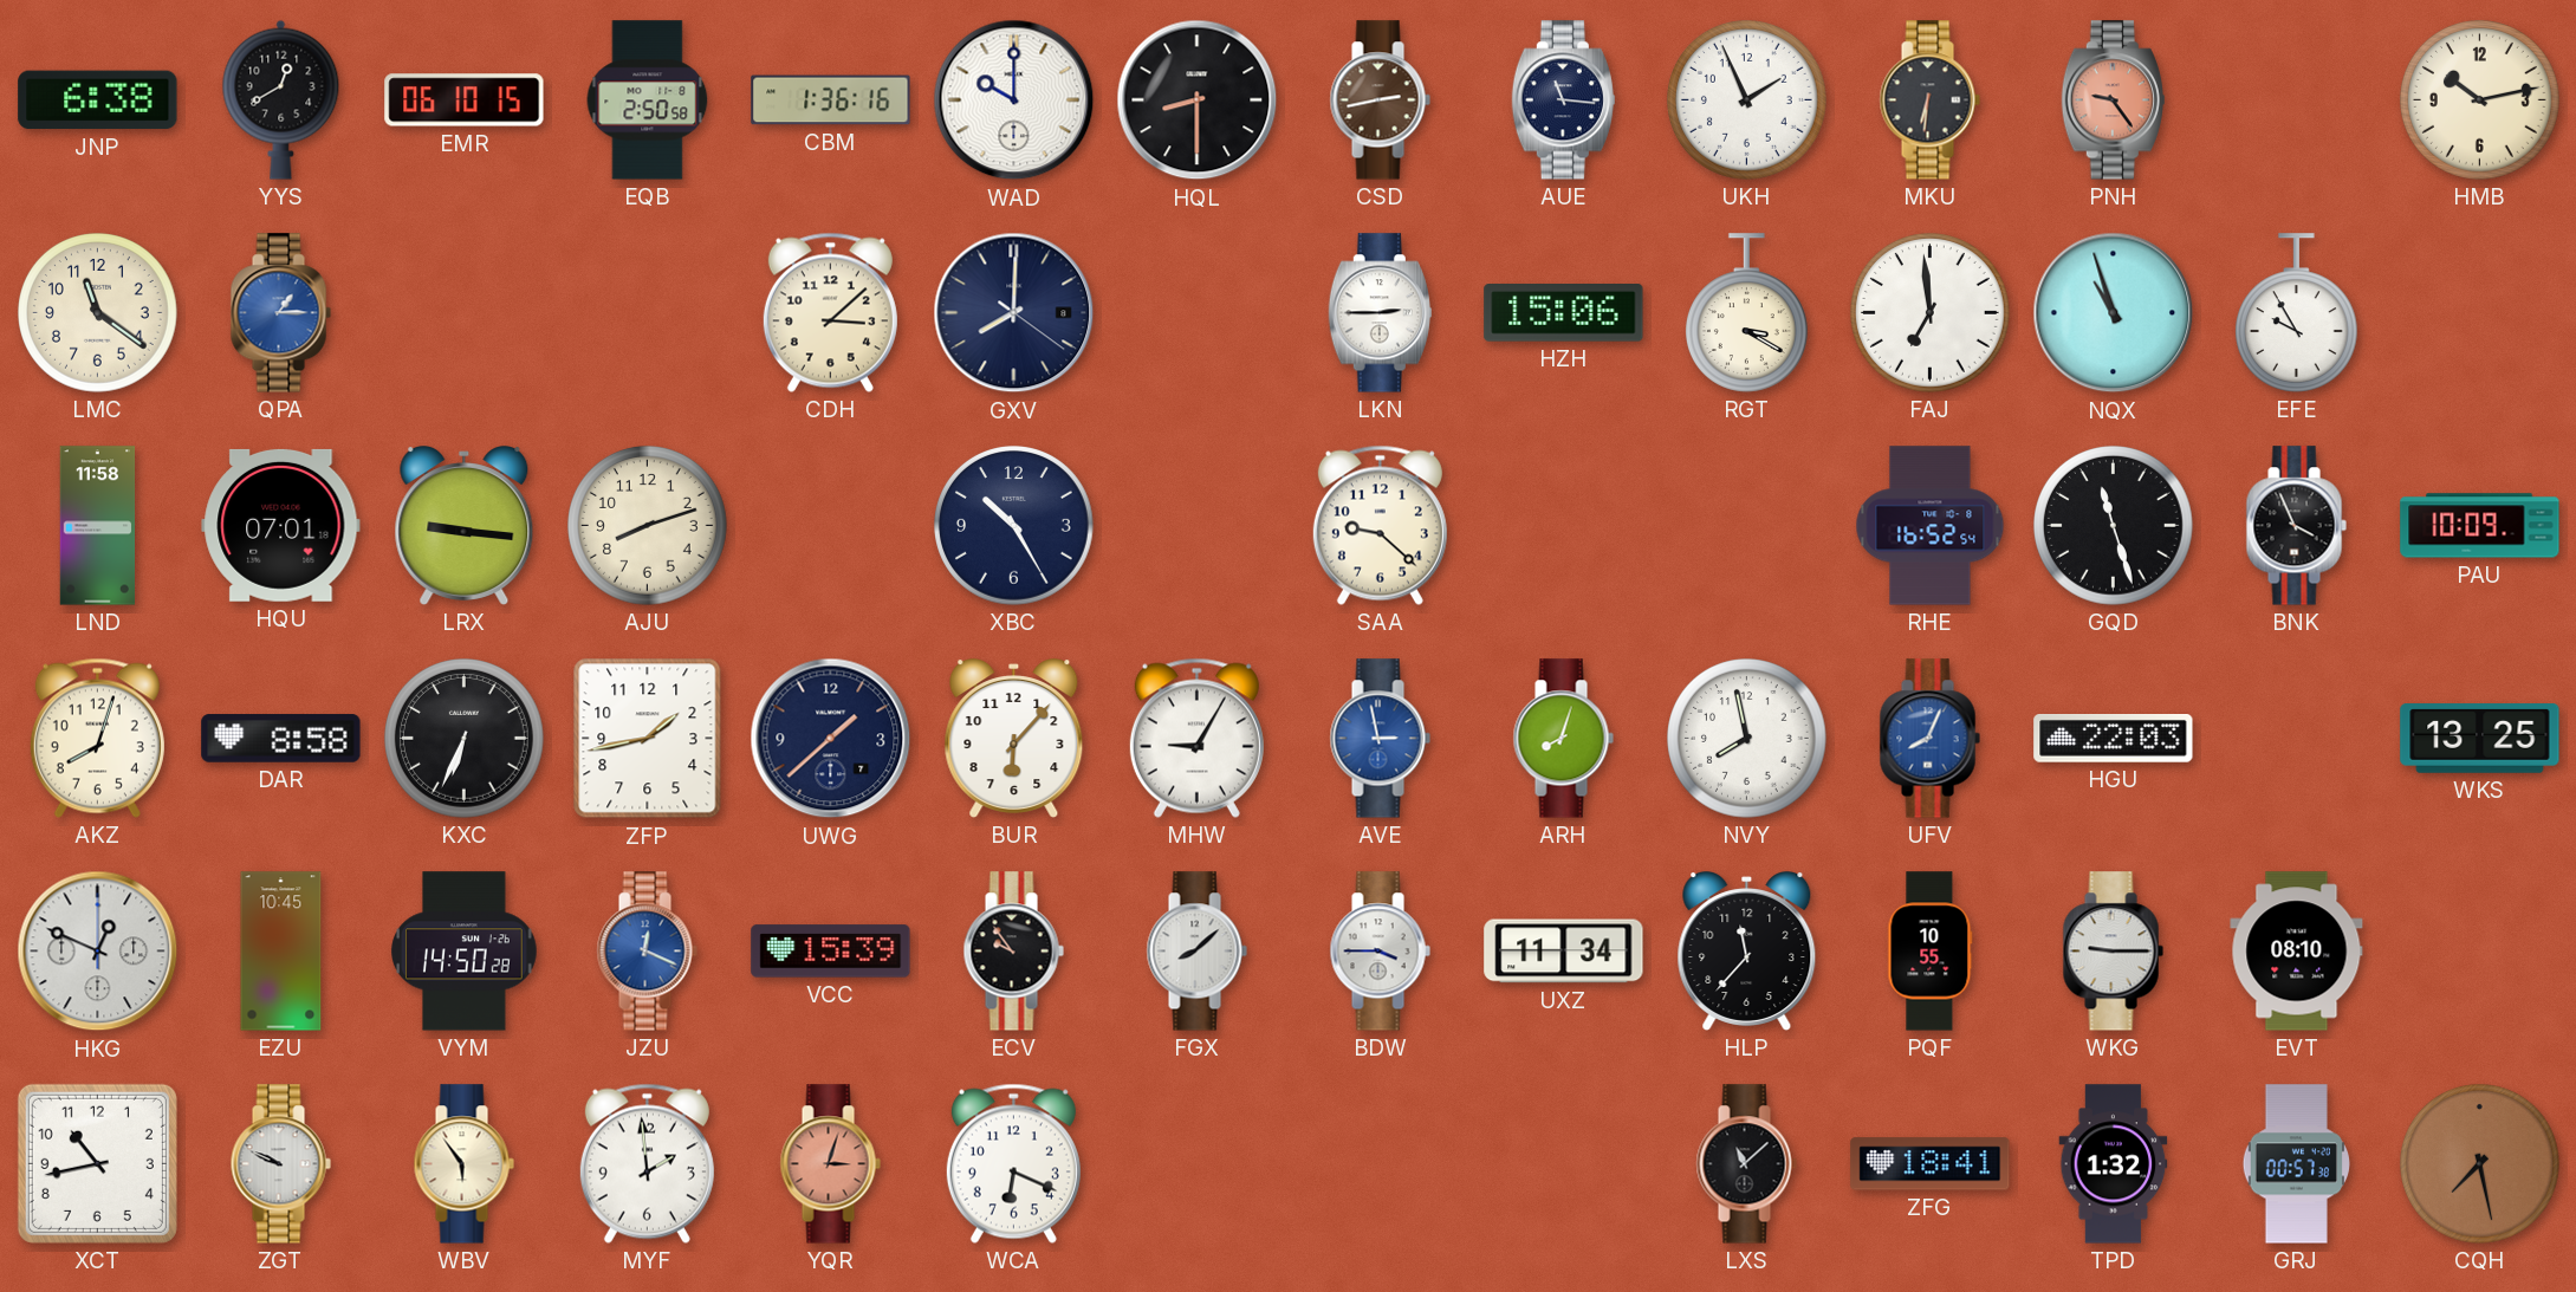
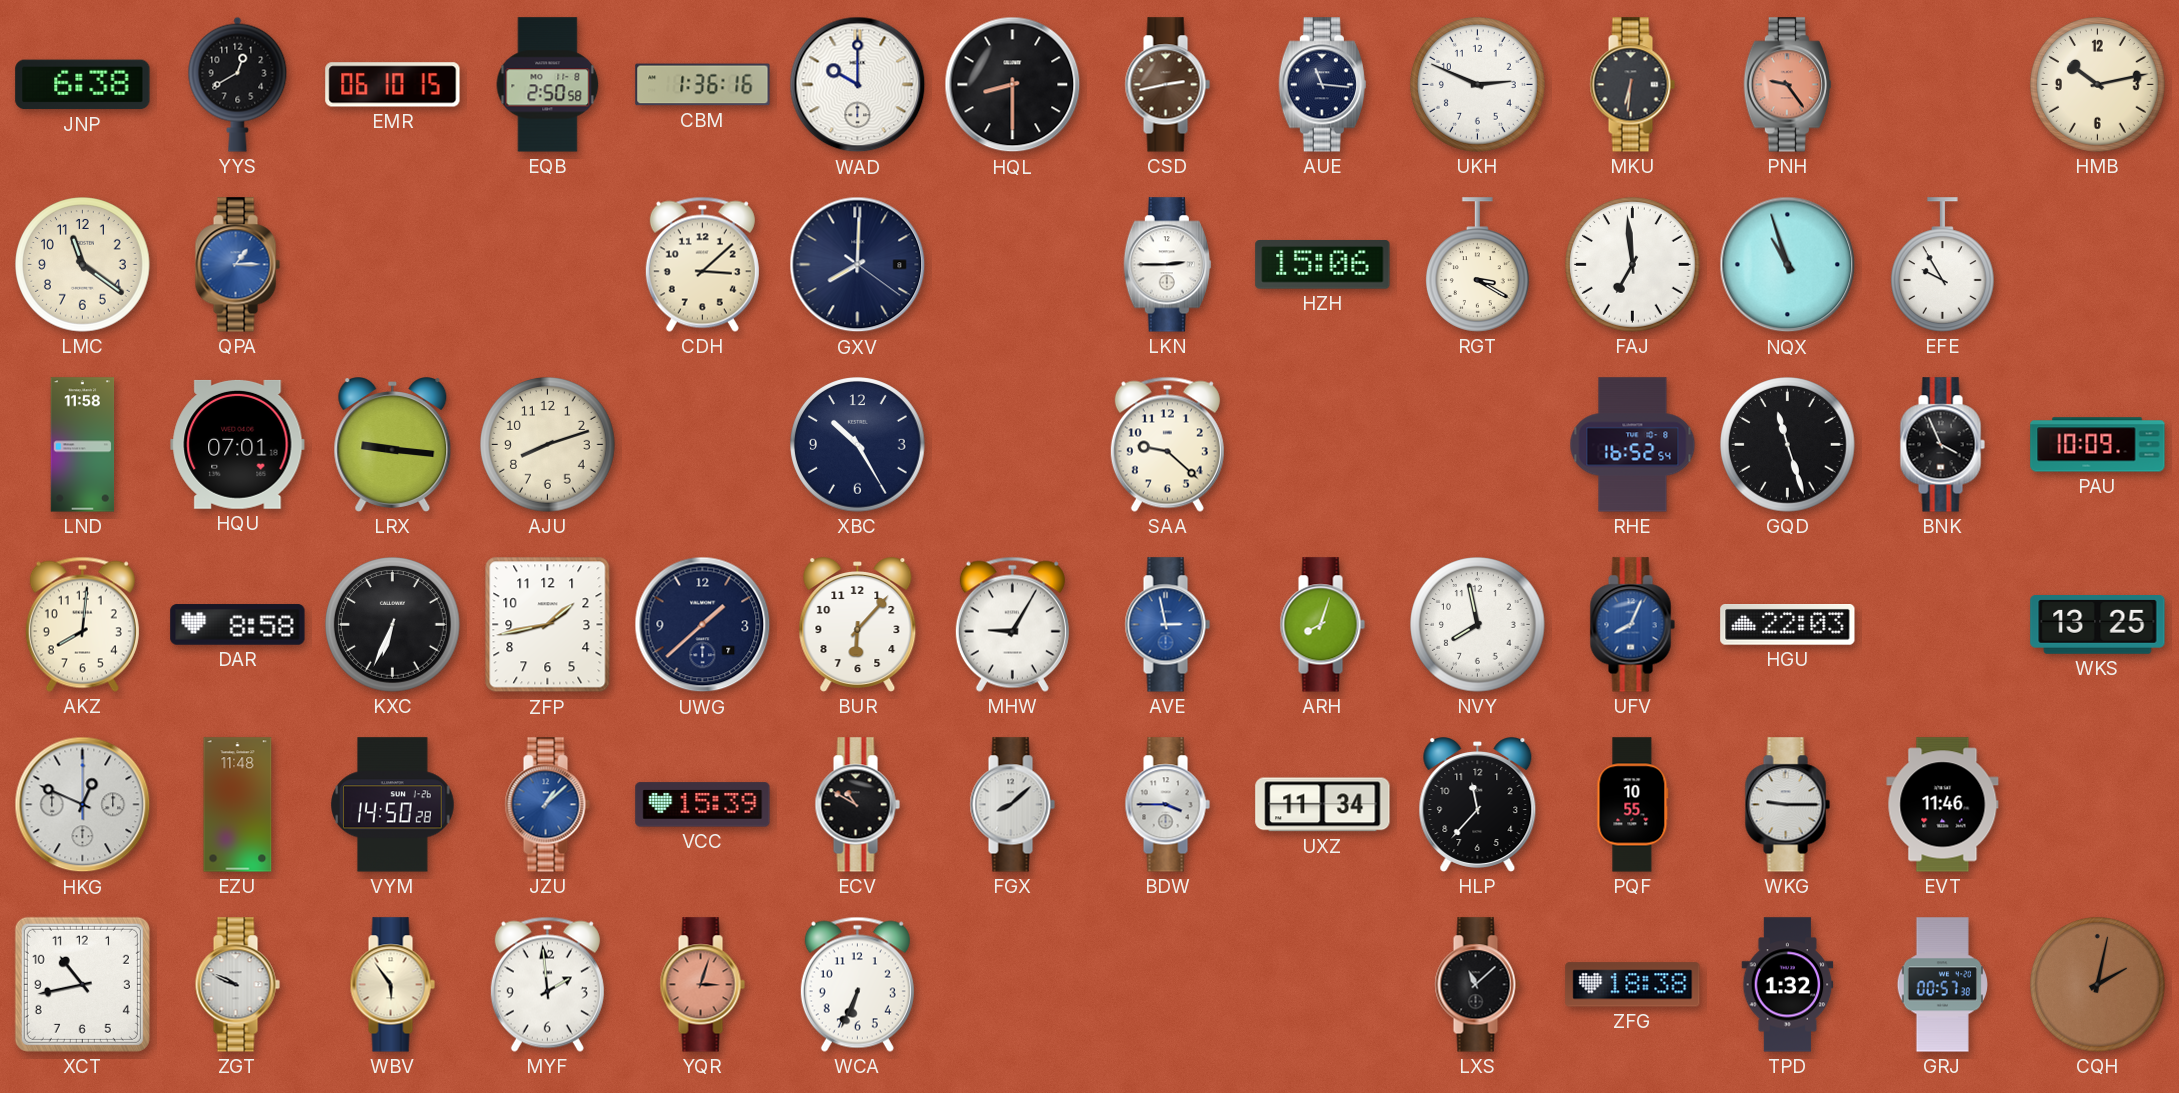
UKH: 1:56 -> 2:49
AKZ: 8:03 -> 8:01
EZU: 10:45 -> 11:48
JZU: 12:19 -> 1:08
ECV: 9:54 -> 10:50
EVT: 08:10 -> 11:46
WCA: 6:19 -> 6:34
ZFG: 18:41 -> 18:38
CQH: 7:28 -> 2:02
